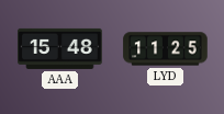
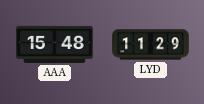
LYD: 11:25 -> 11:29
